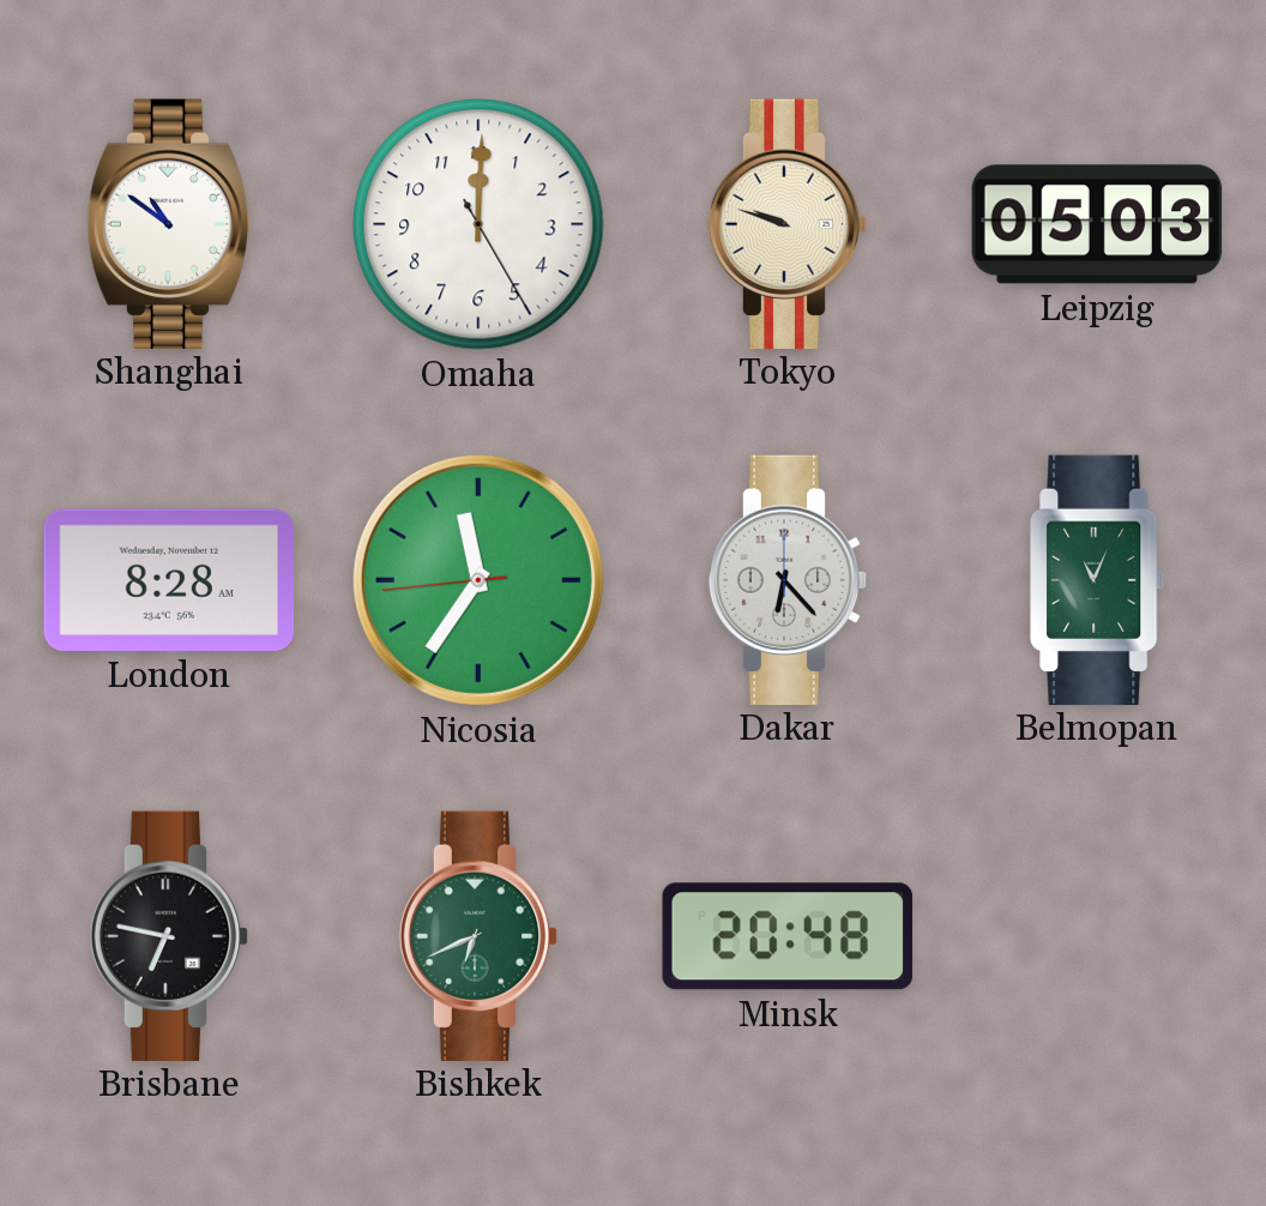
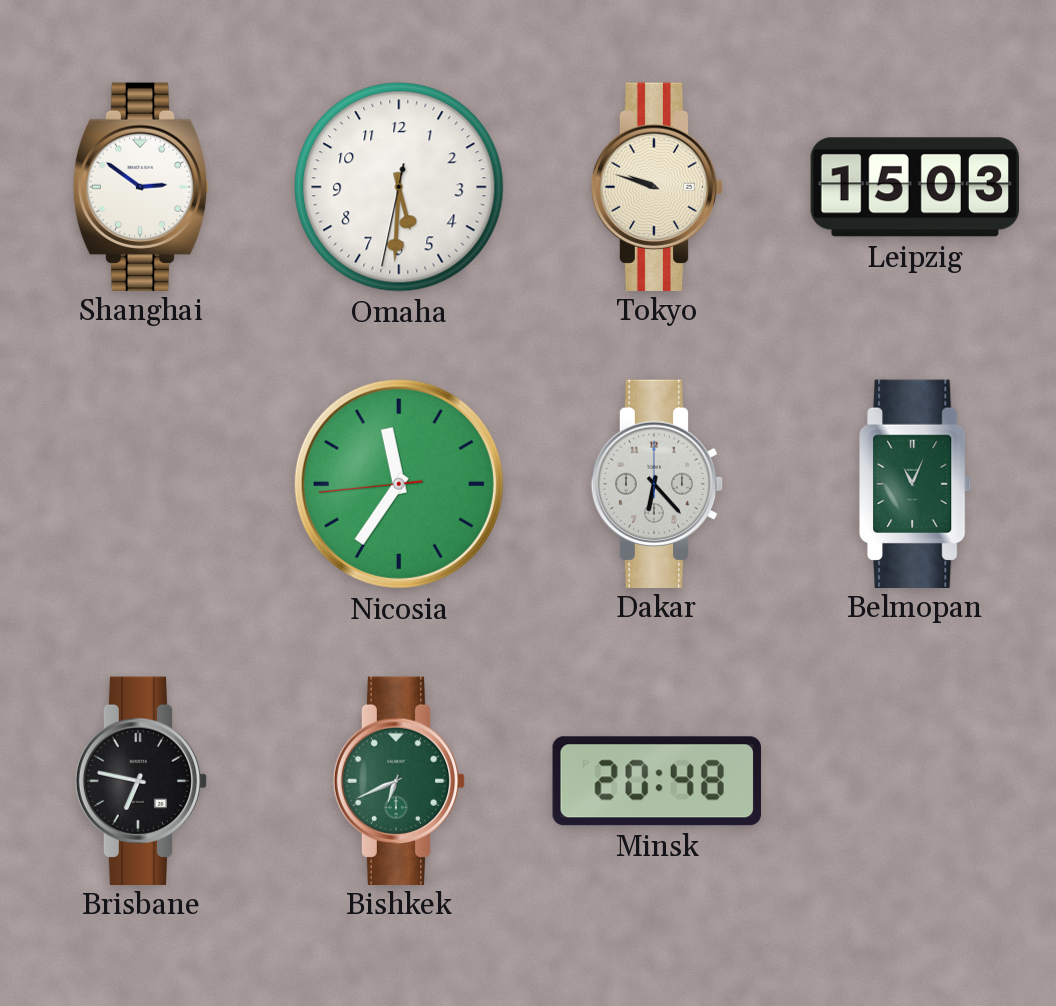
Shanghai: 10:51 -> 2:51
Omaha: 12:00 -> 5:30
Leipzig: 05:03 -> 15:03
London: 8:28 -> none
